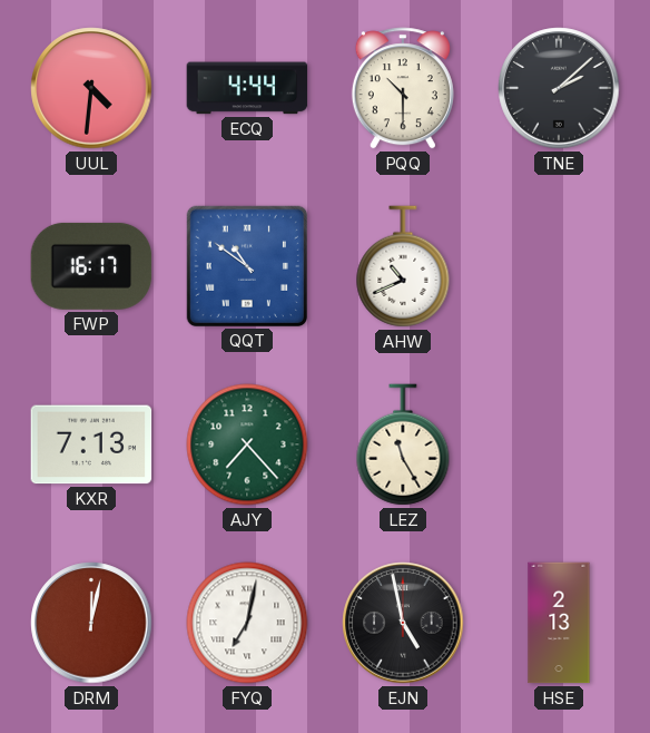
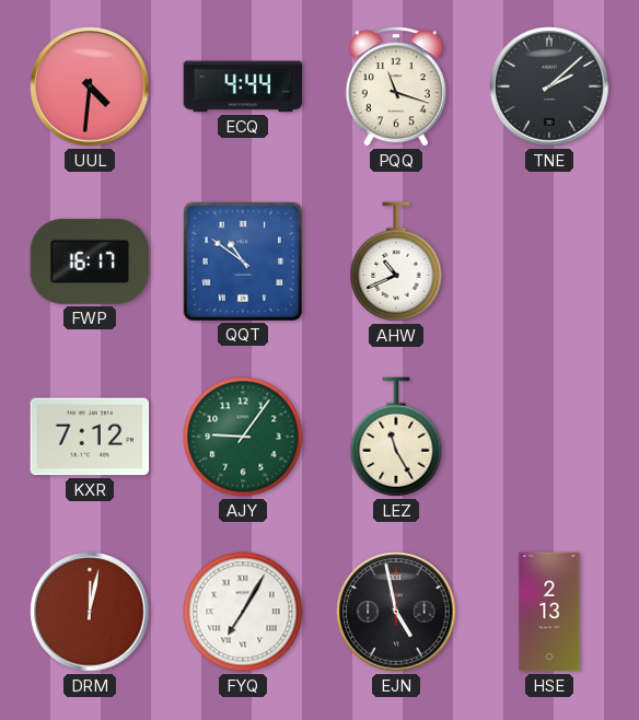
PQQ: 10:30 -> 11:18
KXR: 7:13 -> 7:12
AJY: 7:23 -> 9:06
FYQ: 7:02 -> 7:05
